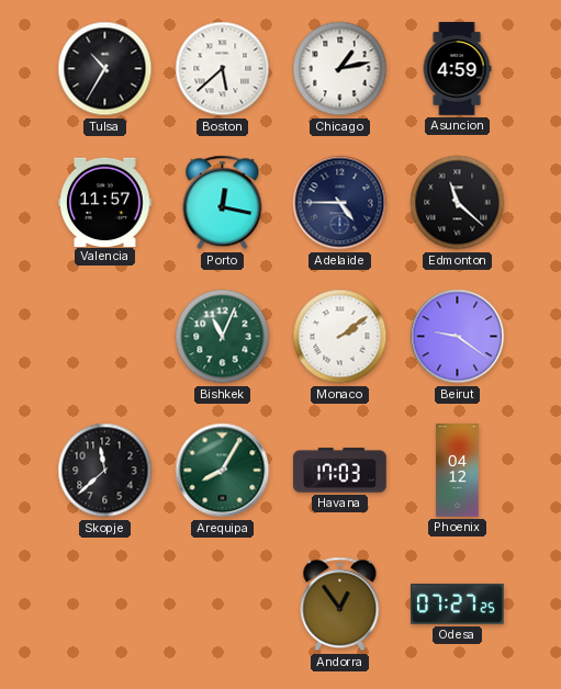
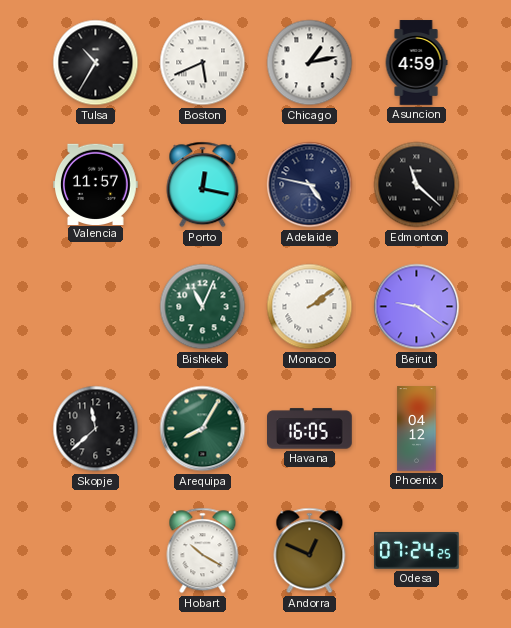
Boston: 5:38 -> 5:41
Adelaide: 4:45 -> 4:47
Havana: 17:03 -> 16:05
Hobart: none -> 10:20
Andorra: 12:54 -> 12:49
Odesa: 07:27 -> 07:24
